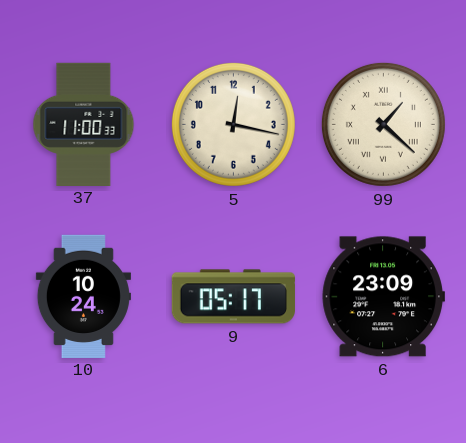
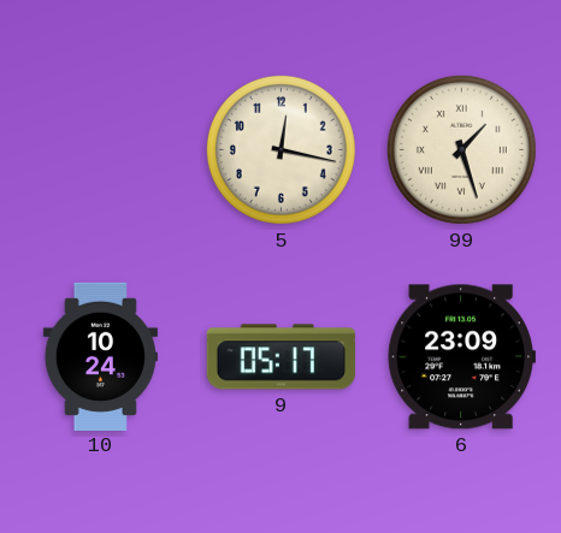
37: 11:00 -> none
99: 1:22 -> 1:27
